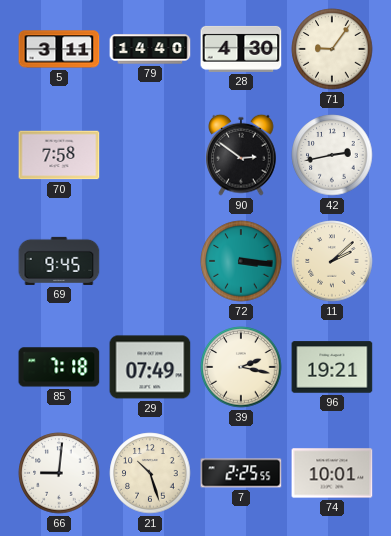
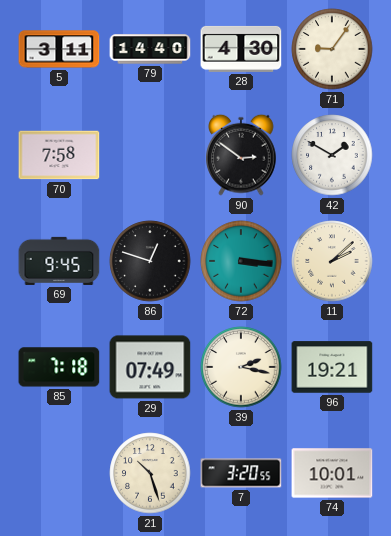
42: 2:43 -> 1:50
86: none -> 12:48
66: 9:01 -> none
7: 2:25 -> 3:20
